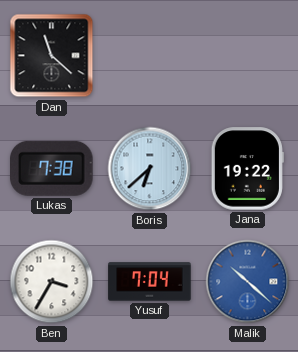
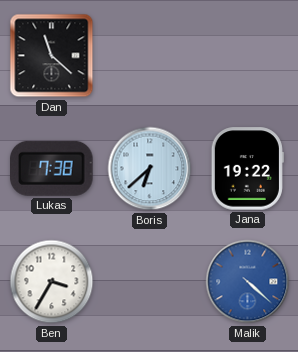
Yusuf: 7:04 -> none
Malik: 10:22 -> 4:22
